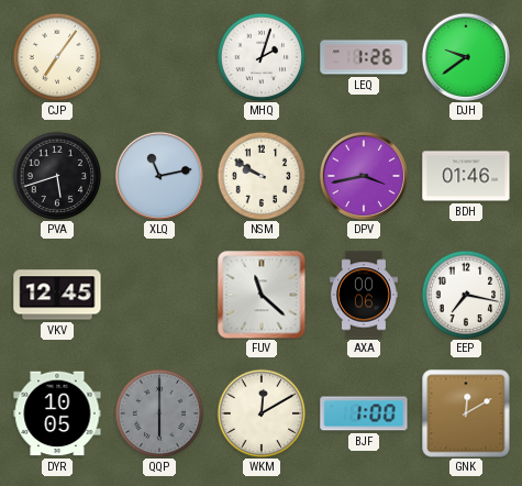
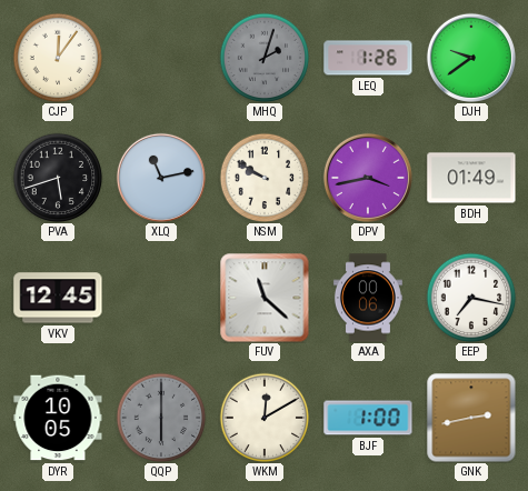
CJP: 7:06 -> 12:06
MHQ dial: white -> grey
BDH: 01:46 -> 01:49
GNK: 12:10 -> 2:43
